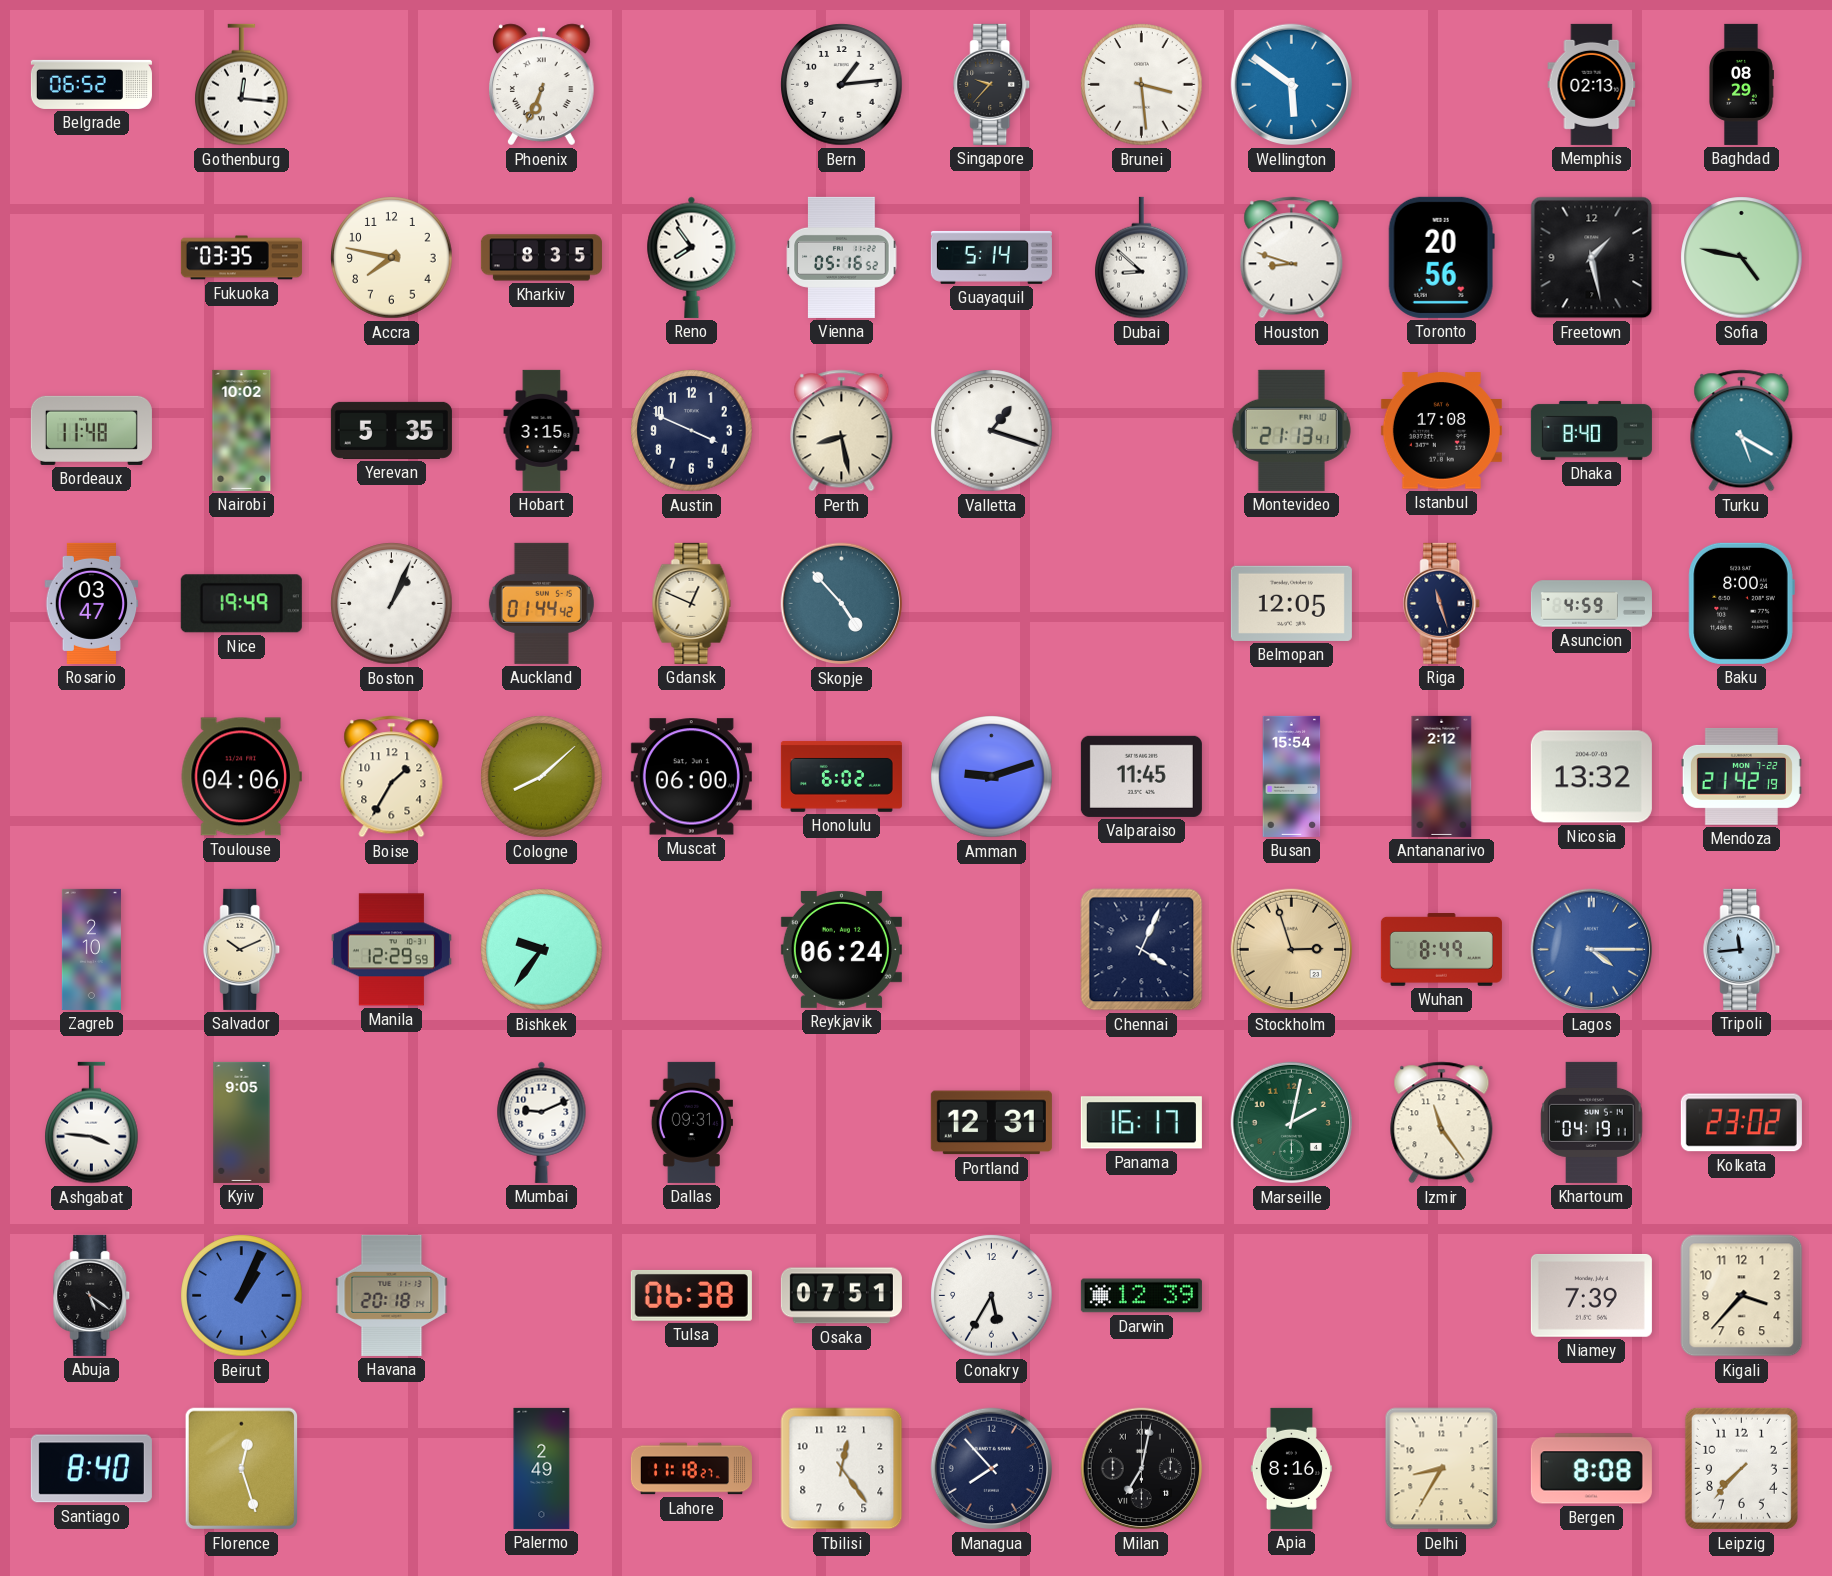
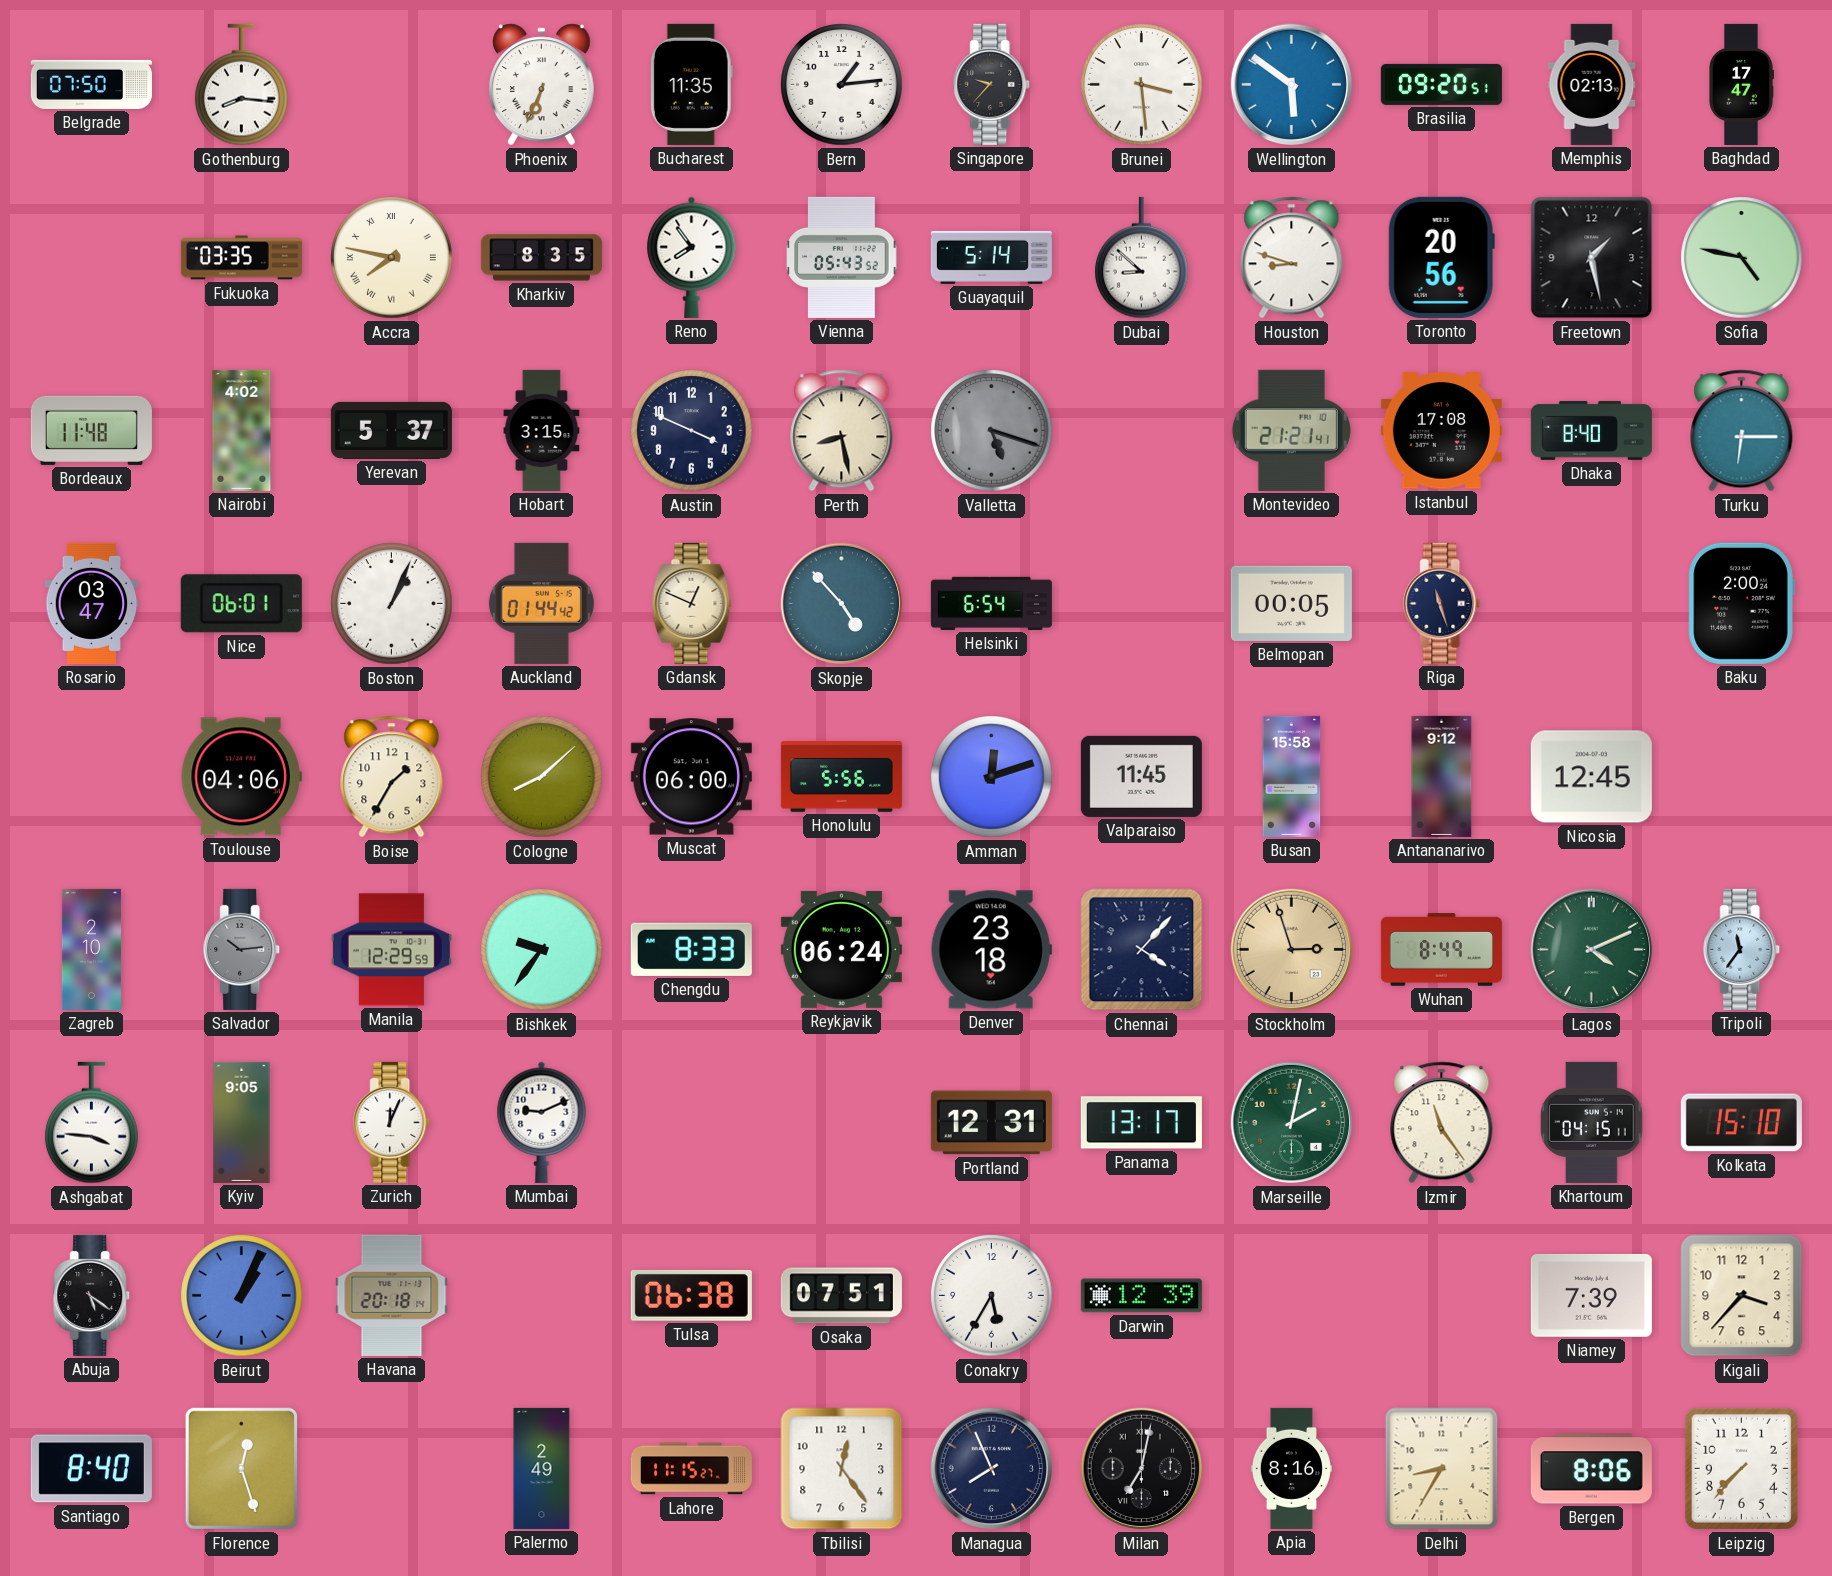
Belgrade: 06:52 -> 07:50
Gothenburg: 12:16 -> 8:16
Bucharest: none -> 11:35
Brasilia: none -> 09:20
Baghdad: 08:29 -> 17:47
Accra numerals: Arabic -> Roman
Vienna: 05:16 -> 05:43
Nairobi: 10:02 -> 4:02
Yerevan: 5:35 -> 5:37
Valletta: 1:18 -> 5:18
Valletta dial: white -> grey
Montevideo: 21:13 -> 21:21
Turku: 5:20 -> 6:15
Nice: 19:49 -> 06:01
Helsinki: none -> 6:54
Belmopan: 12:05 -> 00:05
Asuncion: 4:59 -> none
Baku: 8:00 -> 2:00
Honolulu: 6:02 -> 5:56
Amman: 9:12 -> 12:12
Busan: 15:54 -> 15:58
Antananarivo: 2:12 -> 9:12
Nicosia: 13:32 -> 12:45
Mendoza: 21:42 -> none
Salvador: 10:11 -> 10:14
Salvador dial: cream -> grey
Chengdu: none -> 8:33
Denver: none -> 23:18
Chennai: 4:04 -> 4:07
Lagos: 4:15 -> 4:11
Lagos dial: blue -> green
Tripoli: 11:44 -> 11:36
Zurich: none -> 12:04
Dallas: 09:31 -> none
Panama: 16:17 -> 13:17
Khartoum: 04:19 -> 04:15
Kolkata: 23:02 -> 15:10
Lahore: 11:18 -> 11:15
Managua: 7:53 -> 7:56
Bergen: 8:08 -> 8:06
